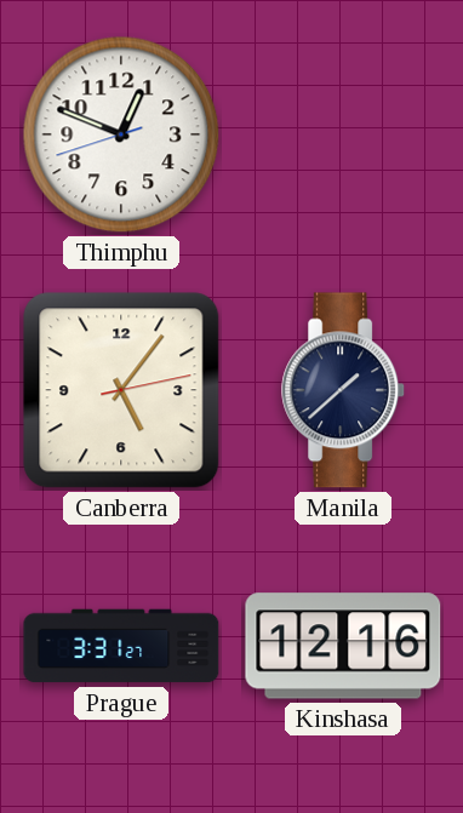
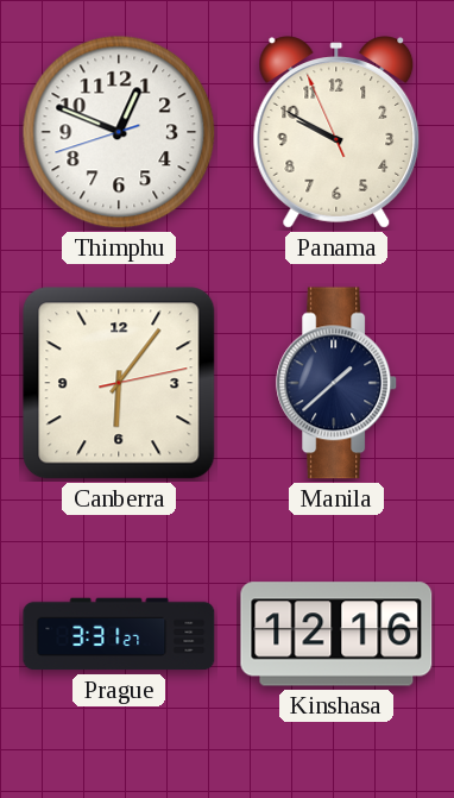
Panama: none -> 9:49
Canberra: 5:06 -> 6:06
